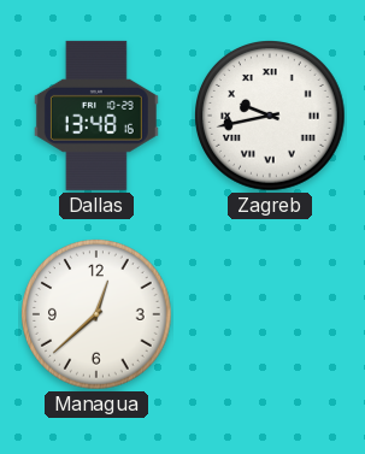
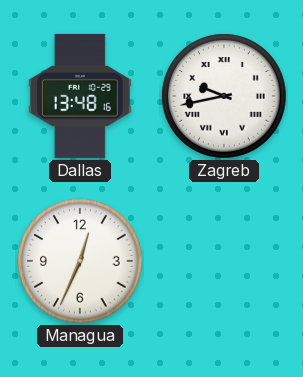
Managua: 12:38 -> 12:34
